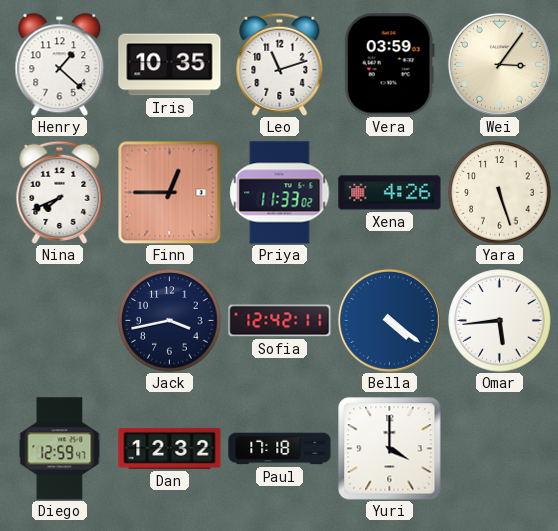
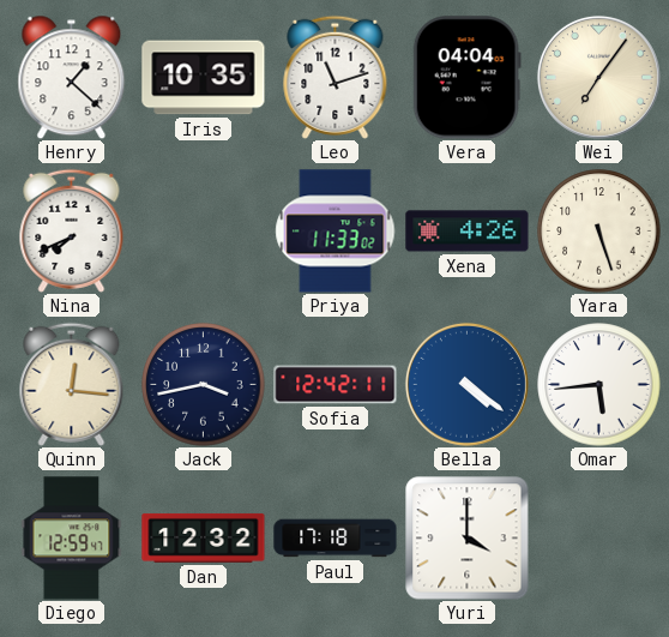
Vera: 03:59 -> 04:04
Wei: 3:06 -> 7:06
Finn: 12:45 -> none
Quinn: none -> 12:16
